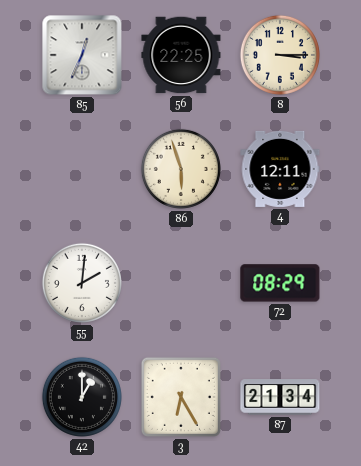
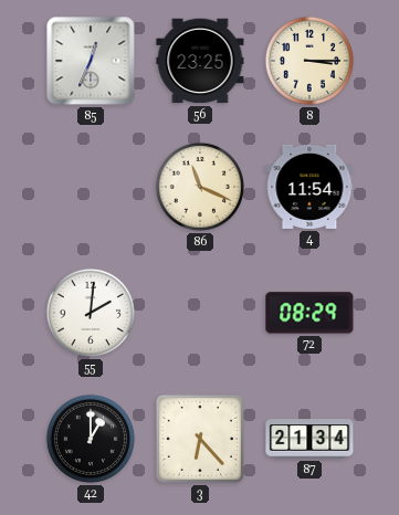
56: 22:25 -> 23:25
86: 5:57 -> 11:19
4: 12:11 -> 11:54
3: 6:25 -> 6:23
